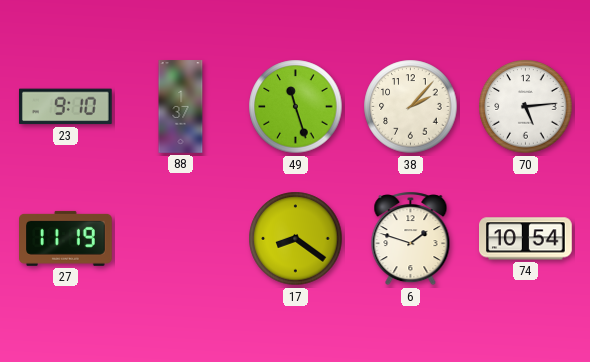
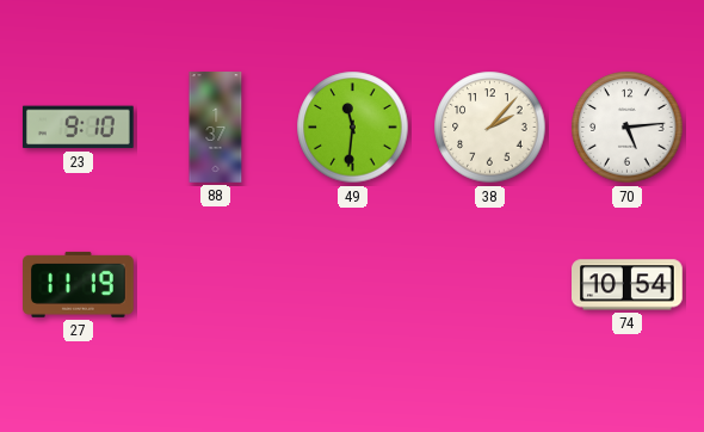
49: 11:27 -> 11:31
17: 8:21 -> none
6: 1:48 -> none
